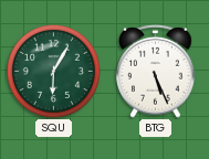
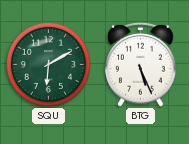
SQU: 6:05 -> 6:10
